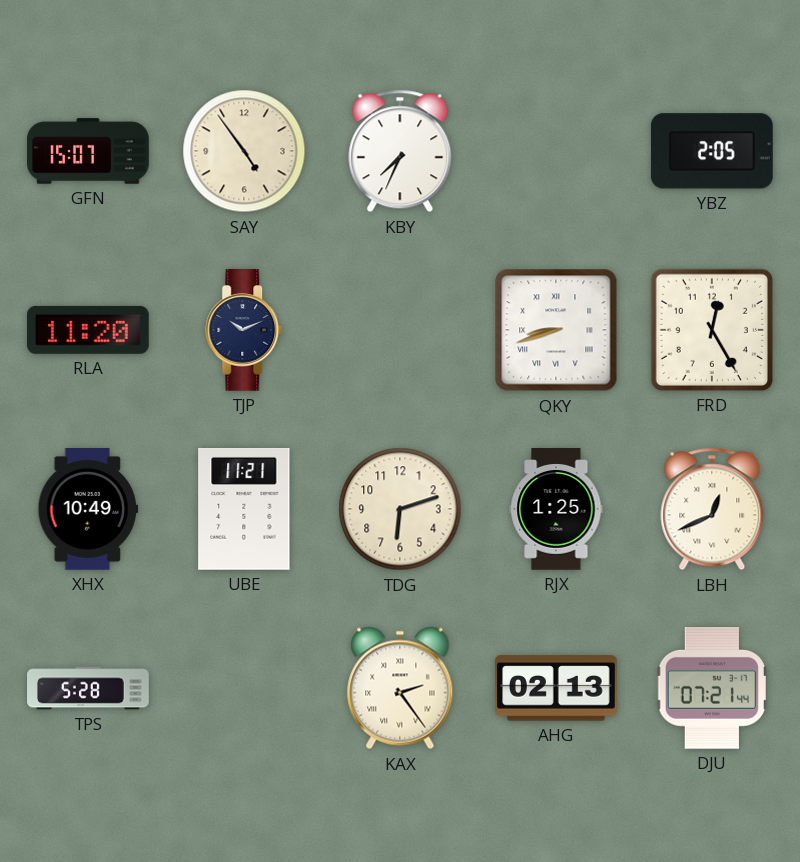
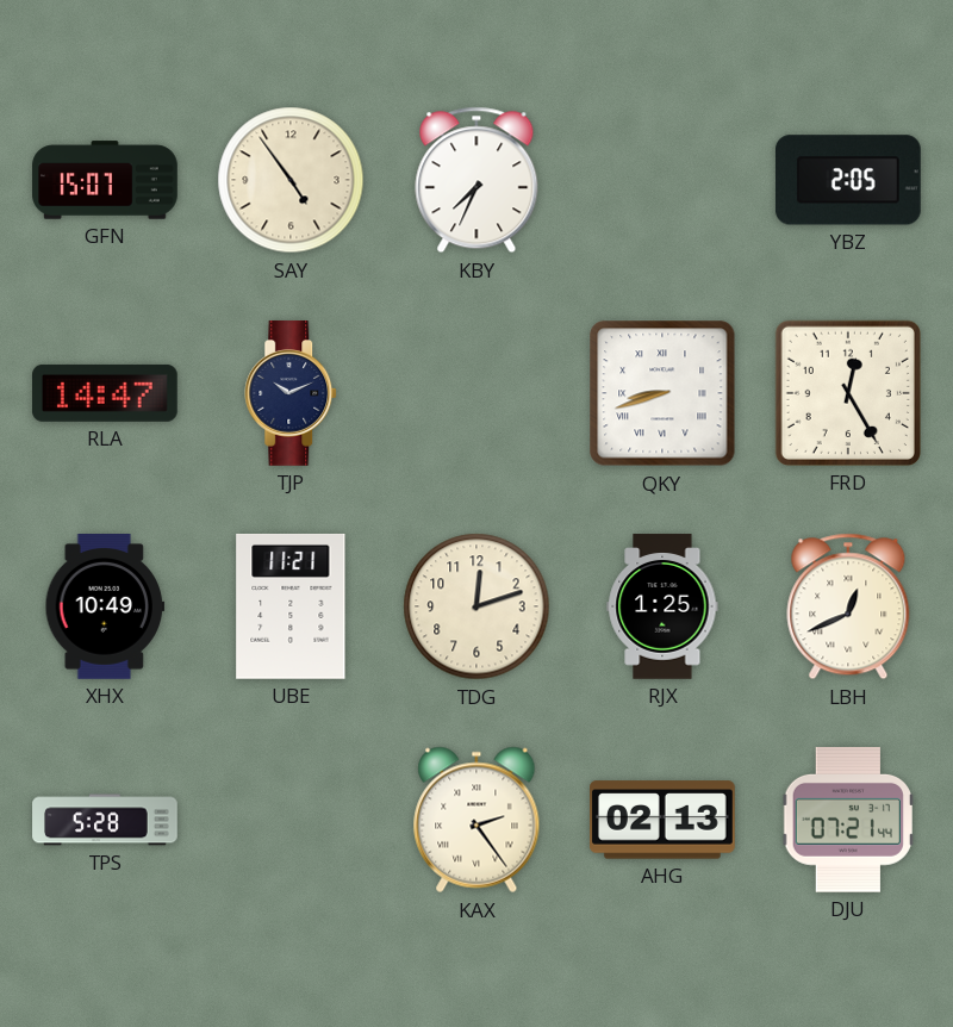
RLA: 11:20 -> 14:47
TDG: 6:12 -> 12:12
